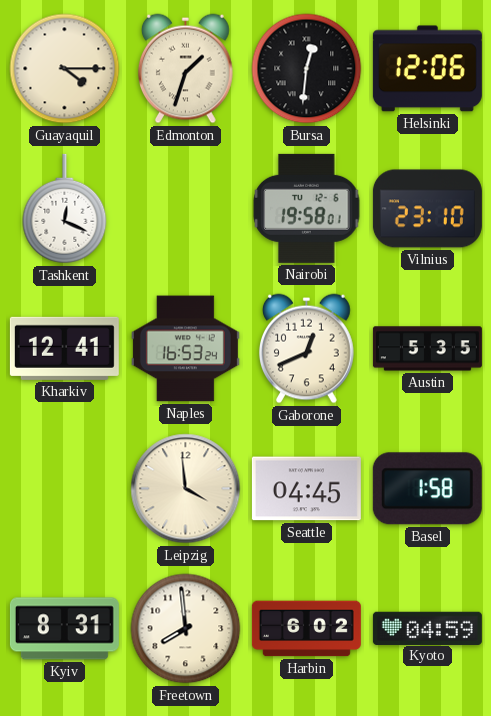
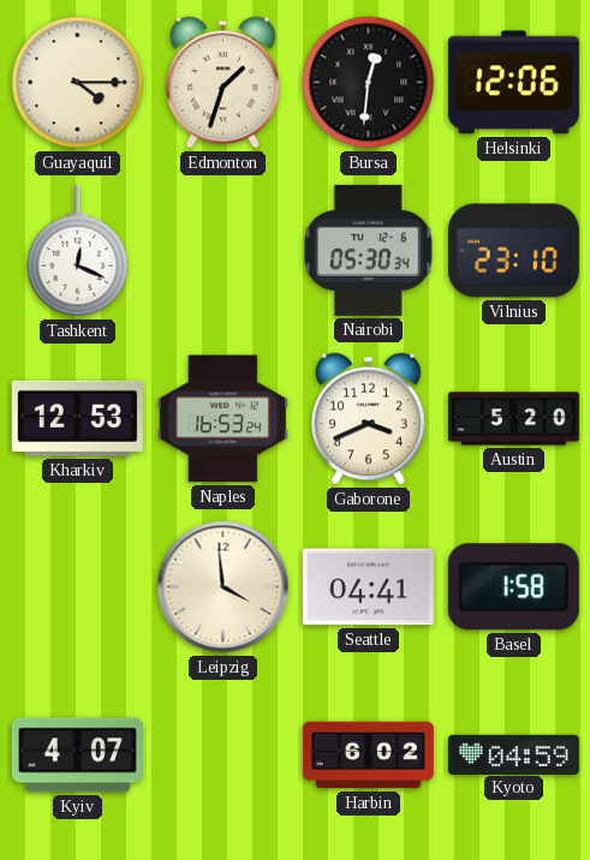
Nairobi: 19:58 -> 05:30
Kharkiv: 12:41 -> 12:53
Gaborone: 12:41 -> 3:41
Austin: 5:35 -> 5:20
Seattle: 04:45 -> 04:41
Kyiv: 8:31 -> 4:07
Freetown: 7:59 -> none
